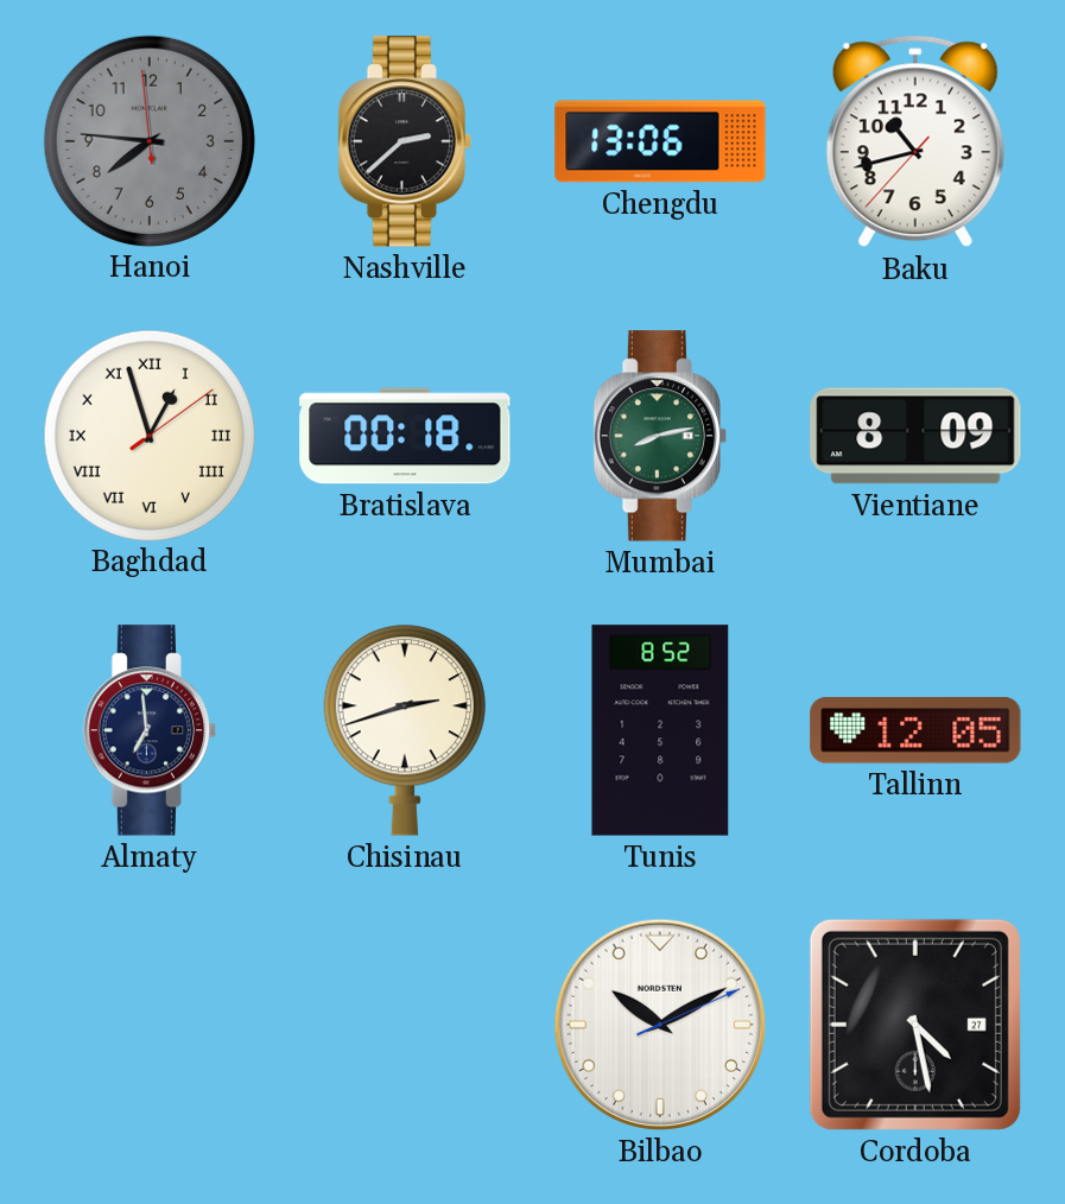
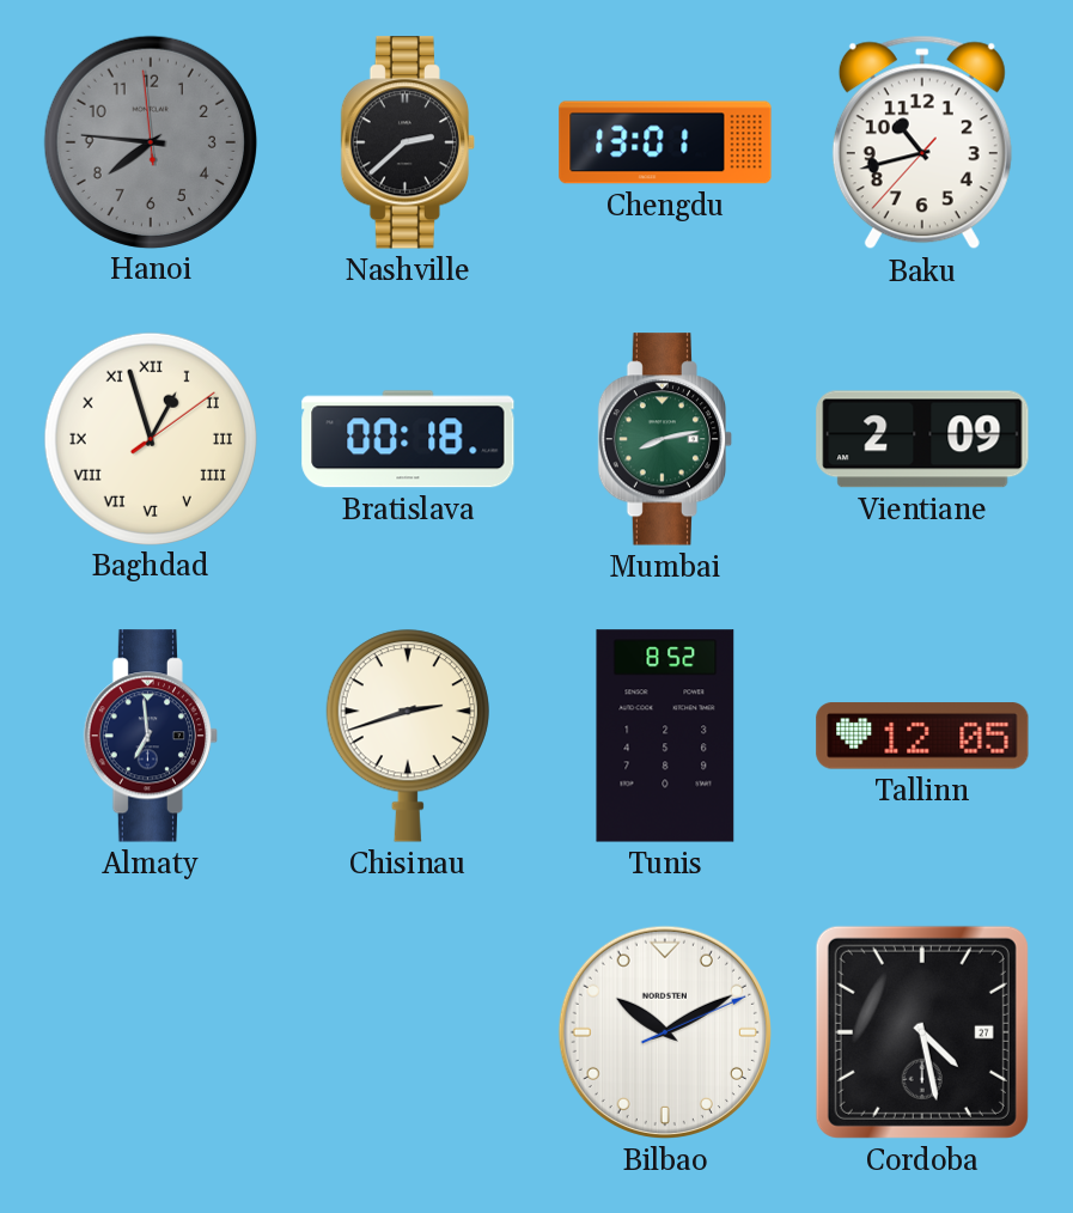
Chengdu: 13:06 -> 13:01
Vientiane: 8:09 -> 2:09
